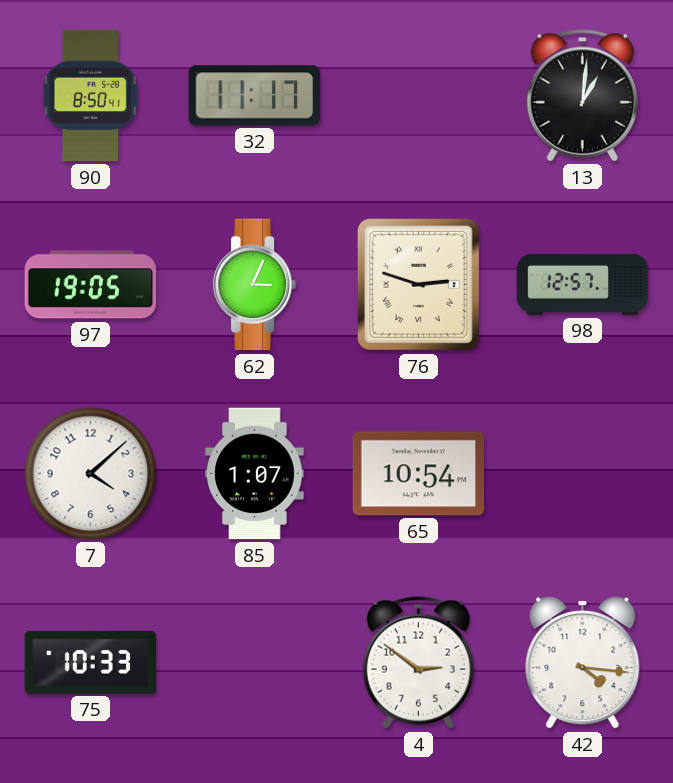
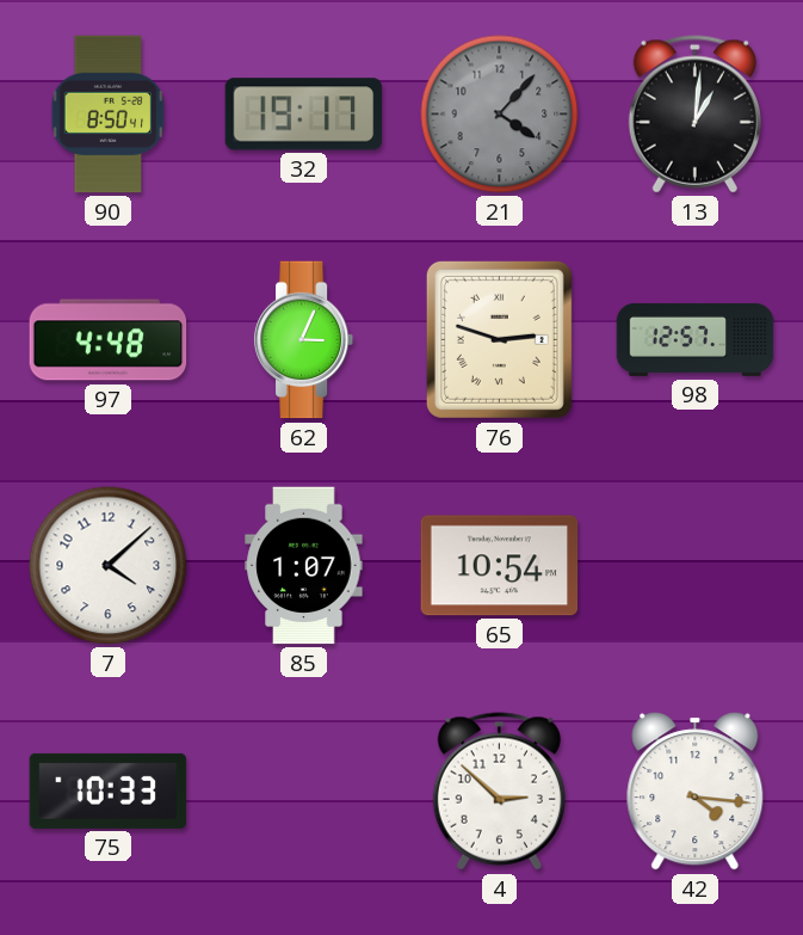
32: 11:17 -> 19:17
21: none -> 4:07
97: 19:05 -> 4:48
4: 2:51 -> 2:52
